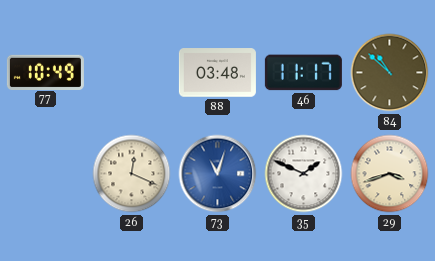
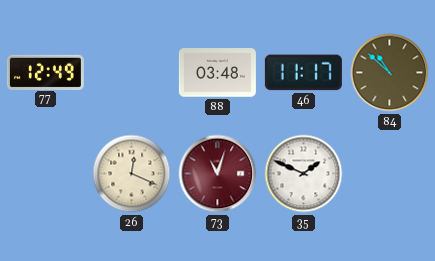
77: 10:49 -> 12:49
73 dial: blue -> burgundy
29: 3:42 -> none
